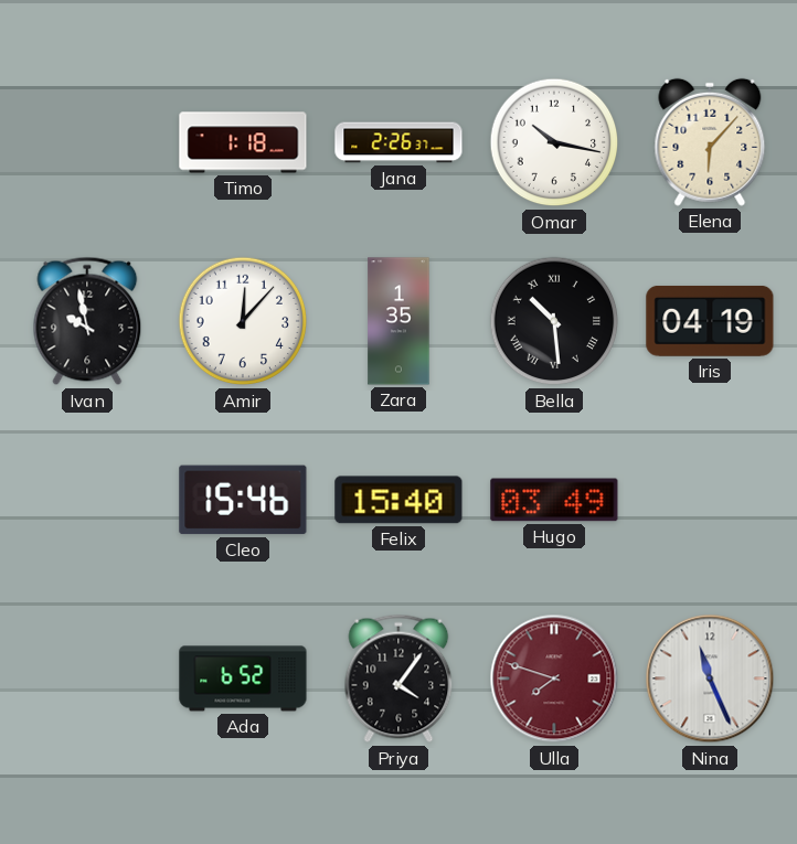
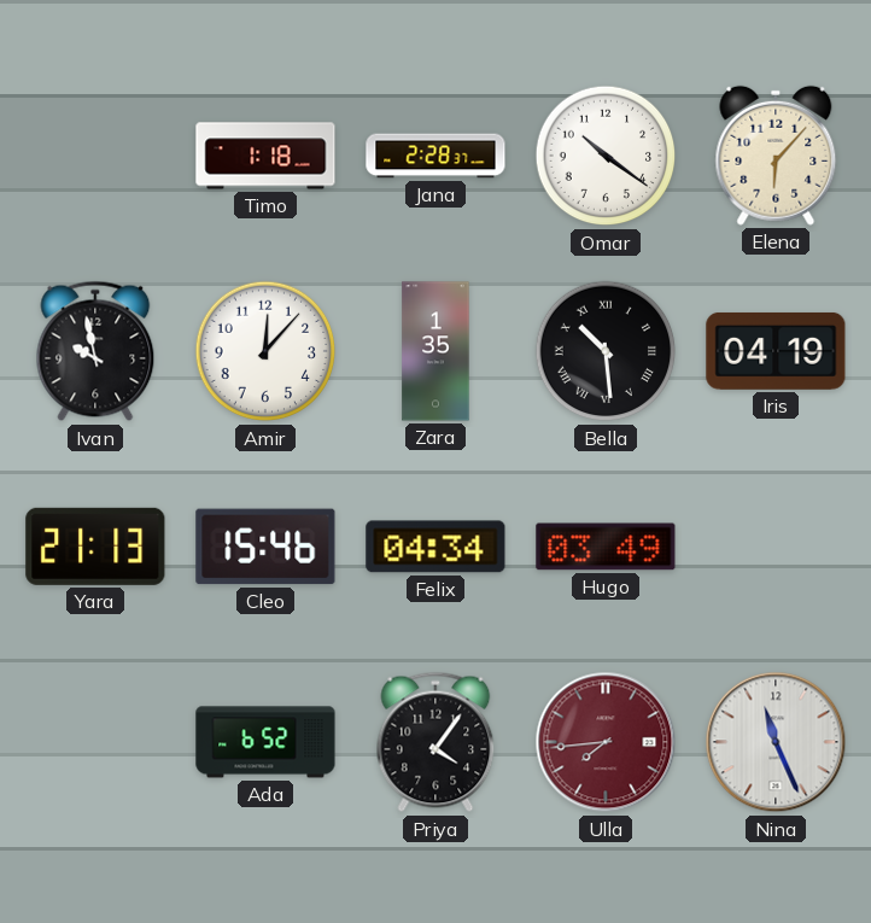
Jana: 2:26 -> 2:28
Omar: 10:17 -> 10:21
Yara: none -> 21:13
Felix: 15:40 -> 04:34
Ulla: 7:48 -> 7:44
